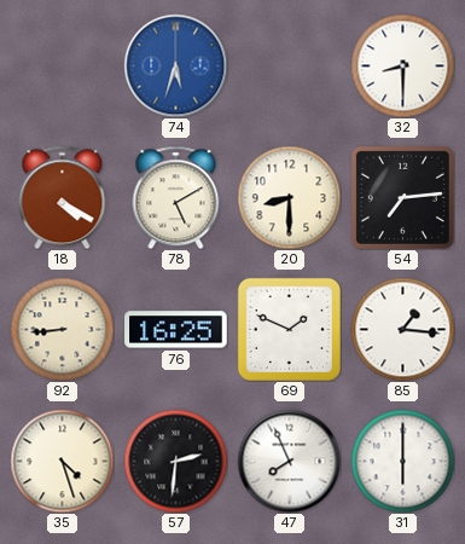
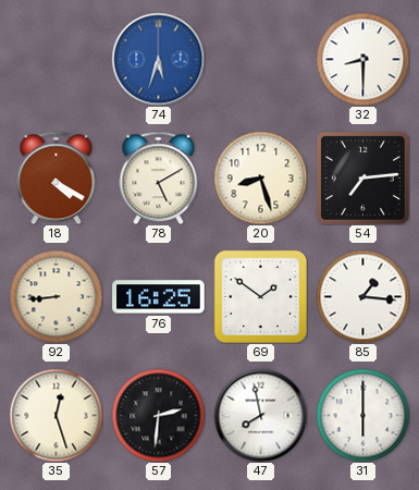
20: 8:30 -> 8:27
69: 1:49 -> 1:51
35: 4:27 -> 12:27
47: 7:56 -> 7:58
